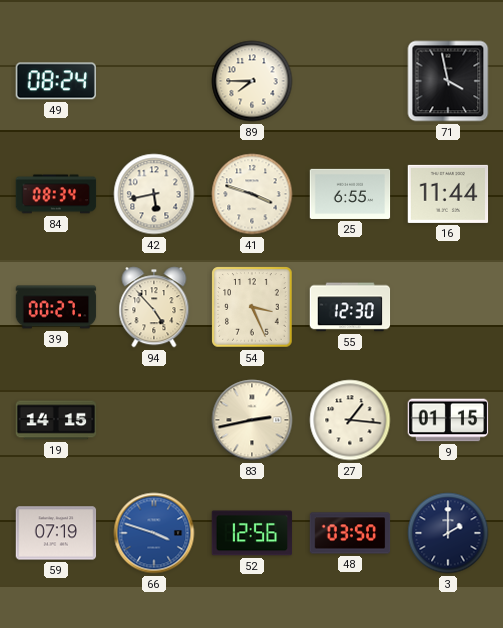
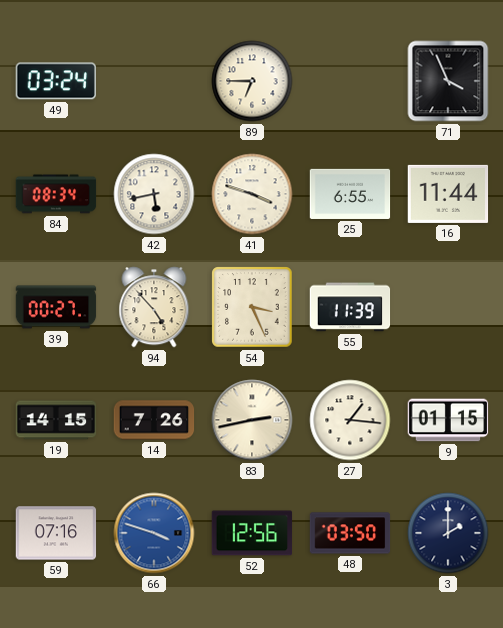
49: 08:24 -> 03:24
89: 7:45 -> 6:45
71: 3:58 -> 3:56
55: 12:30 -> 11:39
14: none -> 7:26
59: 07:19 -> 07:16
